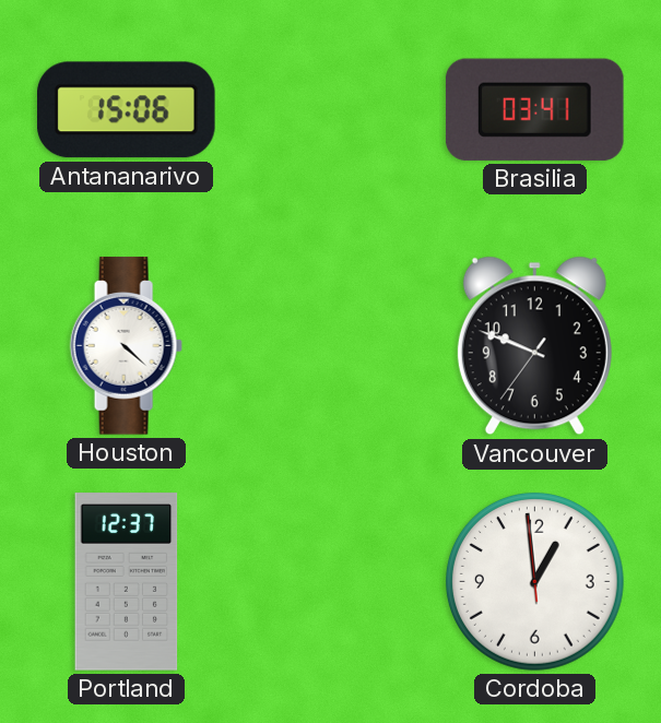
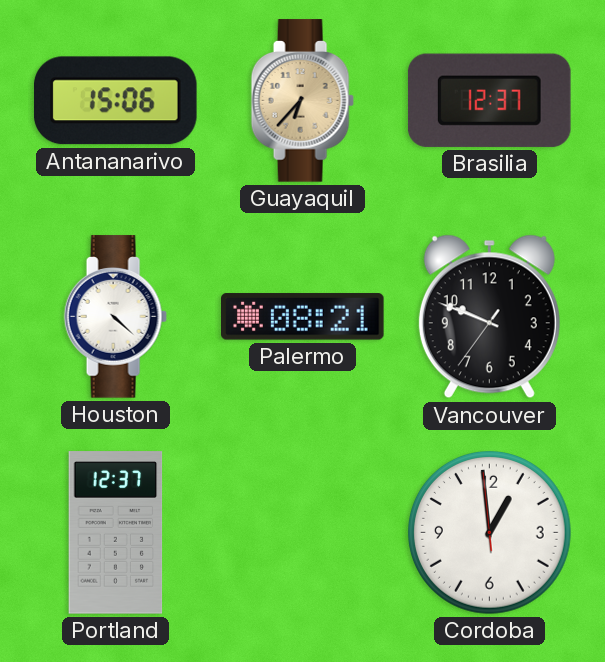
Guayaquil: none -> 6:37
Brasilia: 03:41 -> 12:37
Palermo: none -> 08:21
